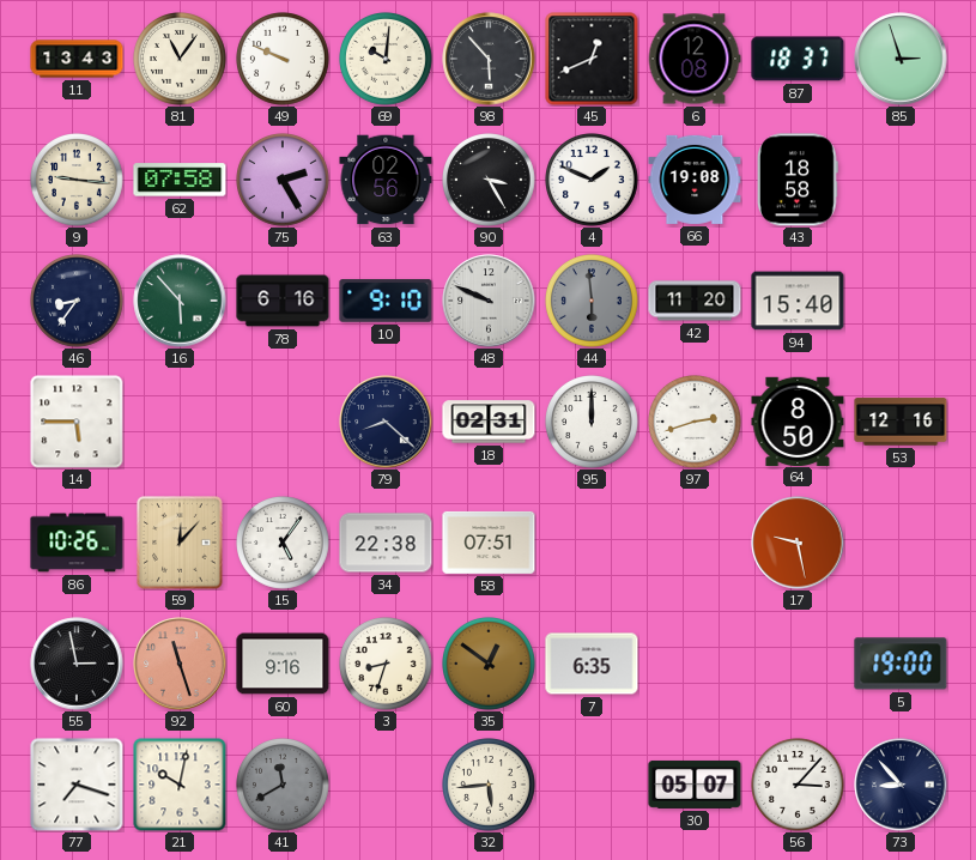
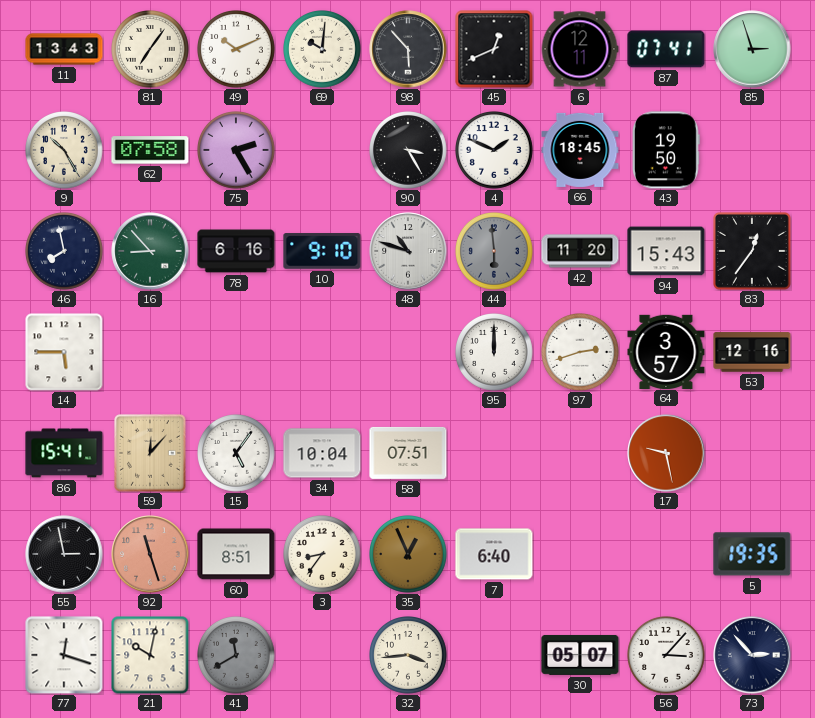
81: 11:06 -> 7:06
49: 9:49 -> 10:11
6: 12:08 -> 12:11
87: 18:37 -> 07:41
9: 9:16 -> 10:25
63: 02:56 -> none
66: 19:08 -> 18:45
43: 18:58 -> 19:50
46: 8:36 -> 7:58
16: 5:53 -> 8:53
48: 9:49 -> 10:48
94: 15:40 -> 15:43
83: none -> 12:36
79: 8:22 -> none
18: 02:31 -> none
64: 8:50 -> 3:57
86: 10:26 -> 15:41
34: 22:38 -> 10:04
60: 9:16 -> 8:51
3: 8:33 -> 8:36
35: 12:51 -> 12:56
7: 6:35 -> 6:40
5: 19:00 -> 19:35
77: 7:18 -> 12:18
32: 5:44 -> 3:44
73: 8:53 -> 2:53
